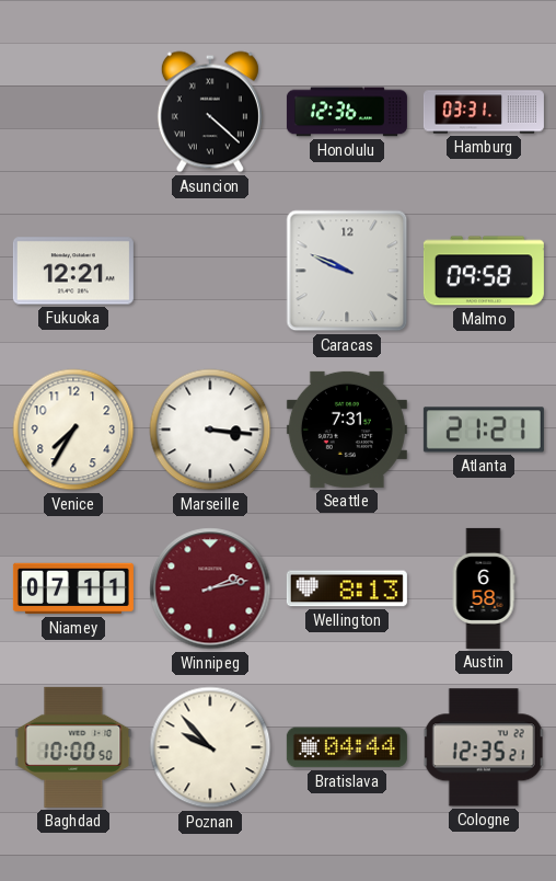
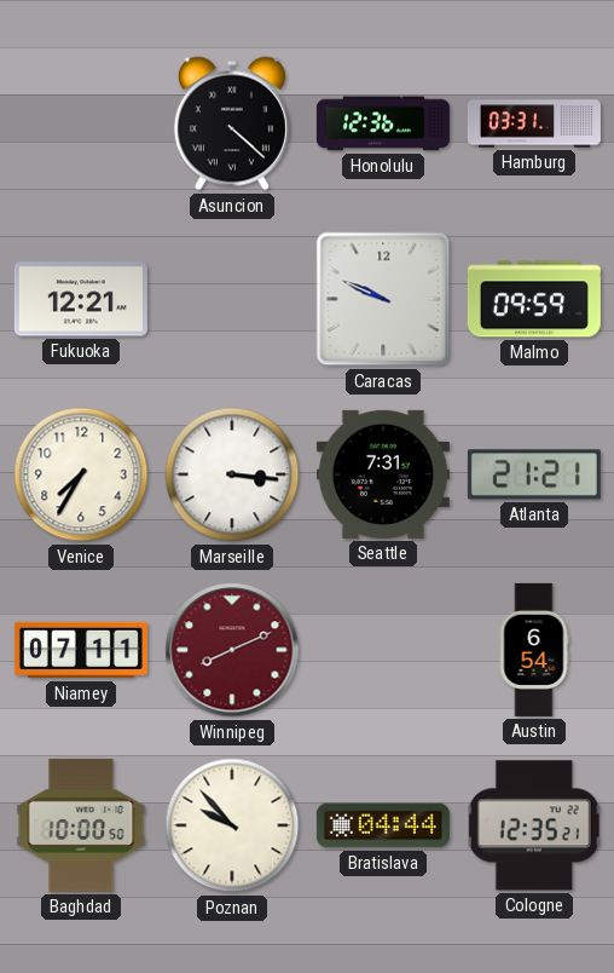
Malmo: 09:58 -> 09:59
Winnipeg: 2:13 -> 8:11
Wellington: 8:13 -> none
Austin: 6:58 -> 6:54
